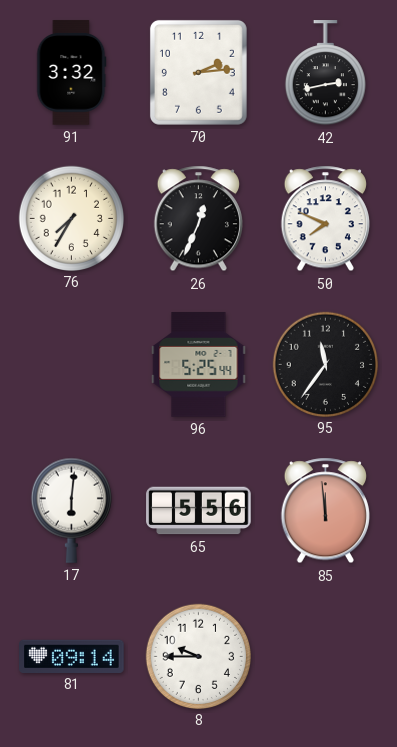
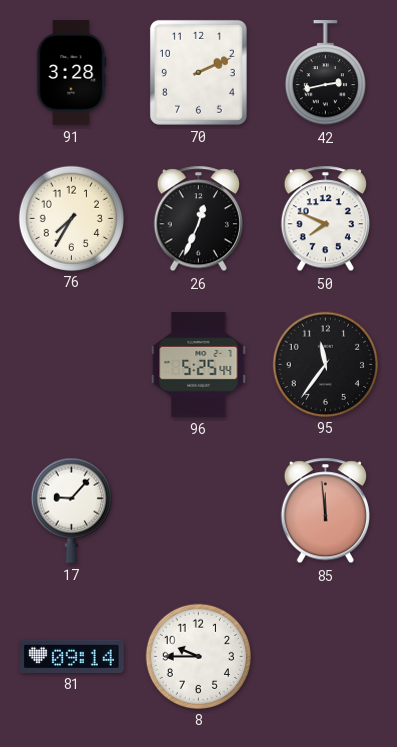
91: 3:32 -> 3:28
70: 2:14 -> 2:11
17: 6:01 -> 9:07
65: 5:56 -> none
